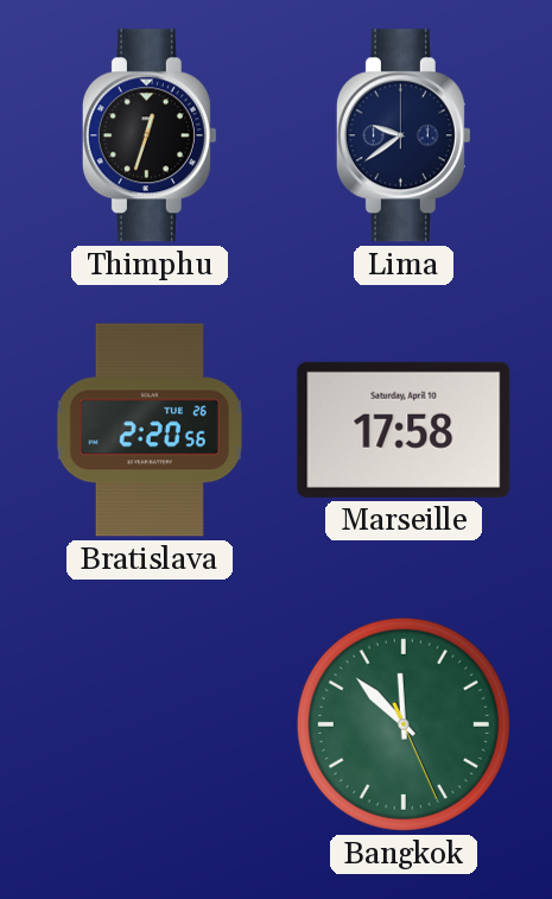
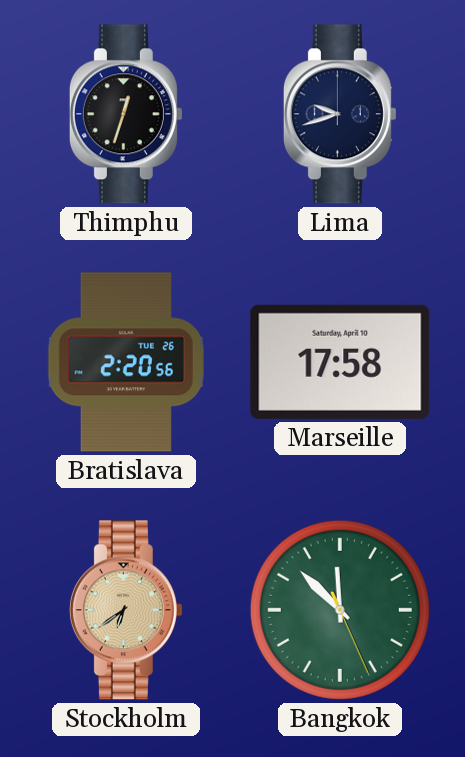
Lima: 9:39 -> 9:42
Stockholm: none -> 6:39
